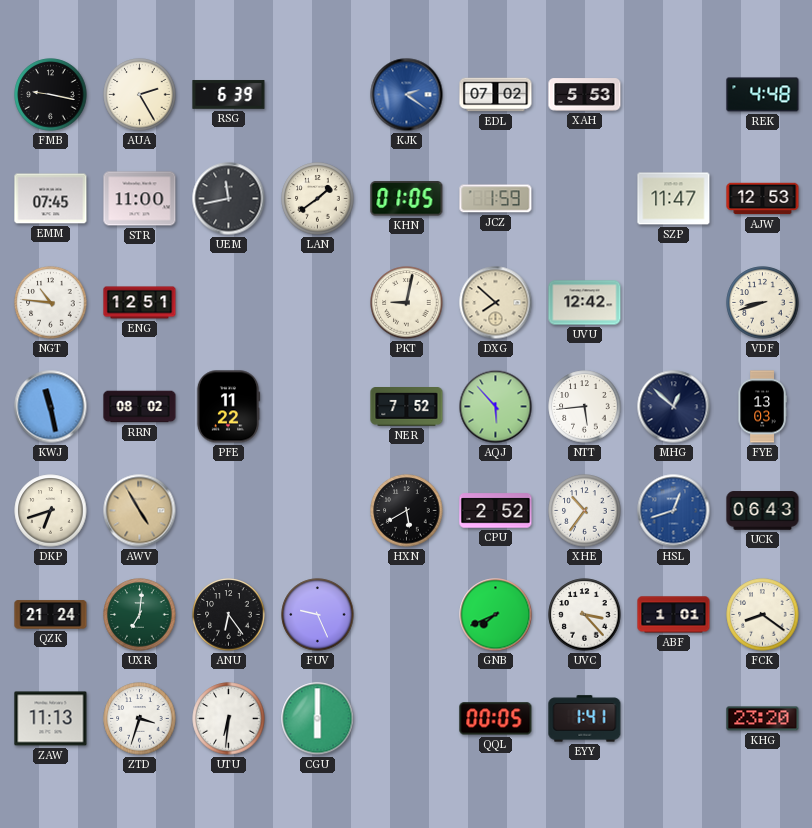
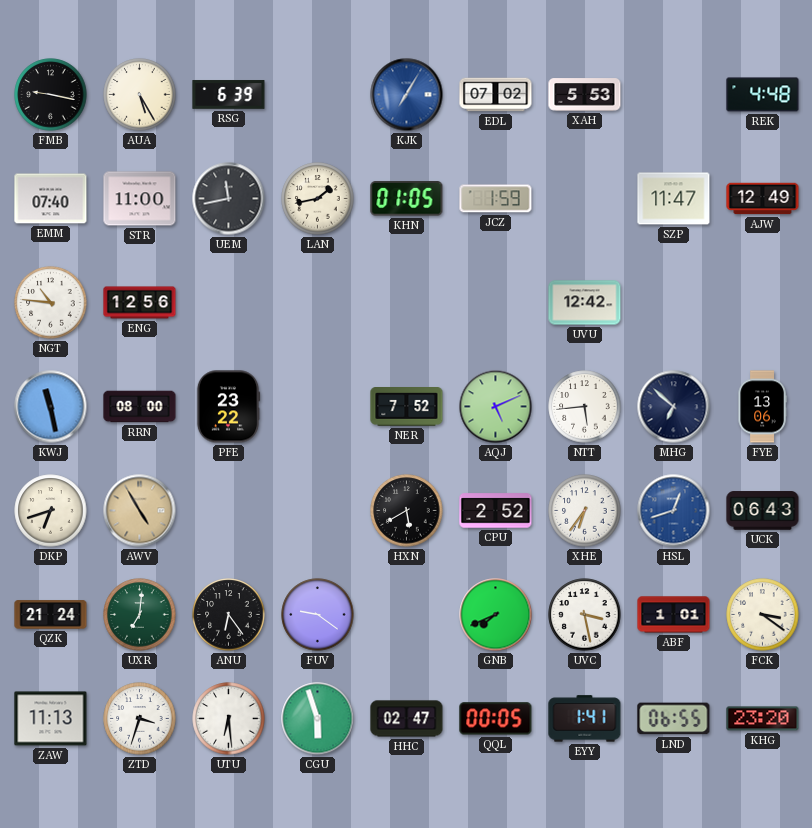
AUA: 2:25 -> 5:25
KJK: 2:21 -> 7:05
EMM: 07:45 -> 07:40
LAN: 1:39 -> 1:43
AJW: 12:53 -> 12:49
ENG: 12:51 -> 12:56
PKT: 9:02 -> none
DXG: 7:52 -> none
VDF: 8:42 -> none
RRN: 08:02 -> 08:00
PFE: 11:22 -> 23:22
AQJ: 5:53 -> 5:11
MHG: 12:52 -> 6:52
FYE: 13:03 -> 13:06
XHE: 10:36 -> 6:36
FUV: 9:26 -> 9:21
UVC: 3:23 -> 3:28
FCK: 8:21 -> 3:21
UTU: 6:31 -> 6:29
CGU: 6:00 -> 5:57
HHC: none -> 02:47
LND: none -> 06:55
